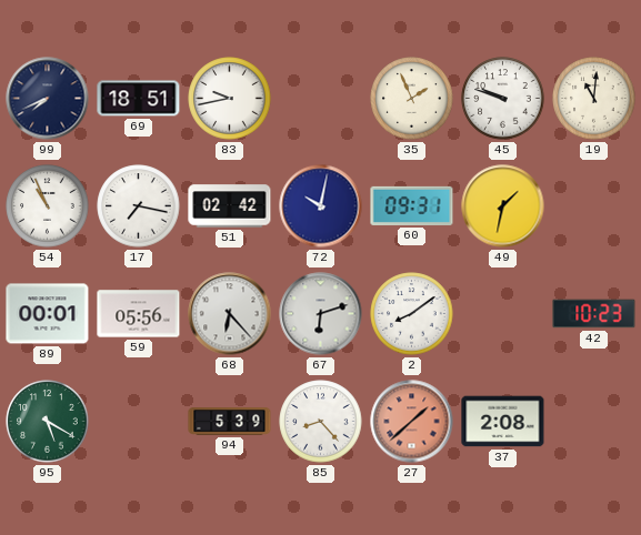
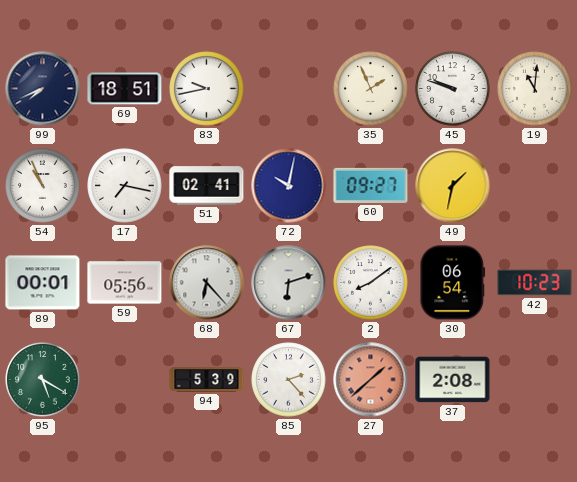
51: 02:42 -> 02:41
60: 09:31 -> 09:27
30: none -> 06:54
85: 8:23 -> 2:23
